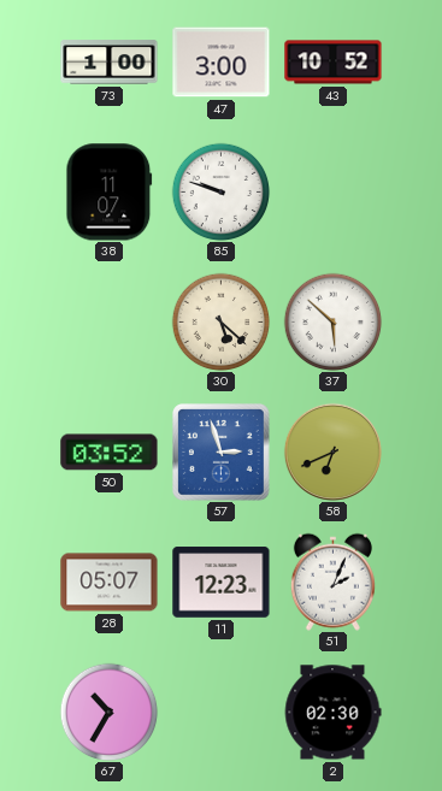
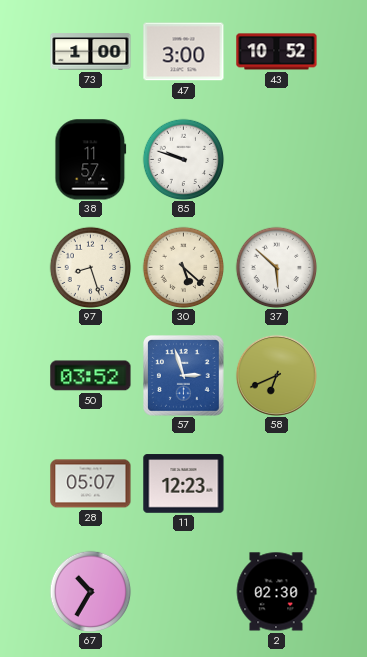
38: 11:07 -> 11:57
97: none -> 8:27
51: 2:04 -> none
